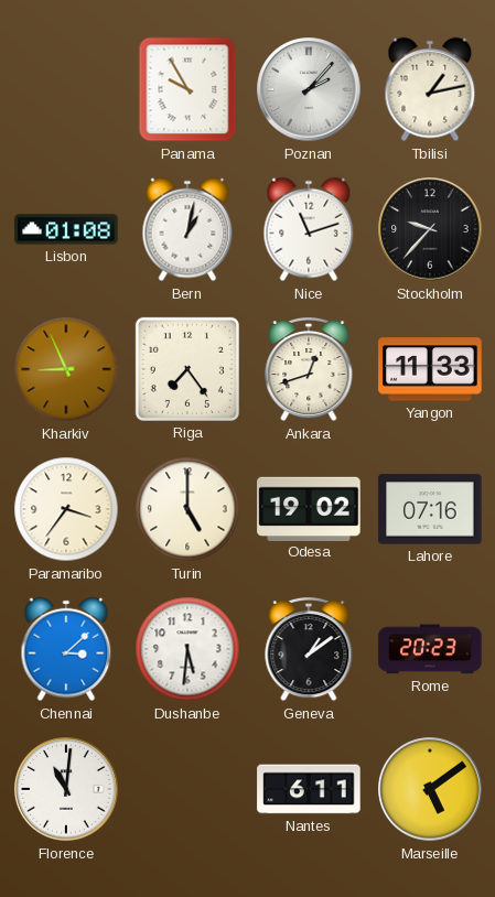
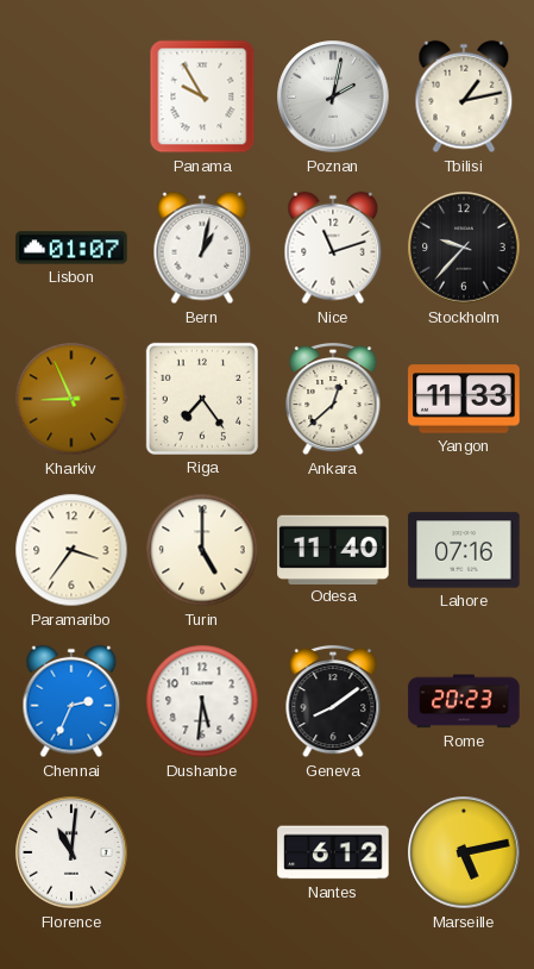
Poznan: 2:07 -> 2:02
Lisbon: 01:08 -> 01:07
Ankara: 12:42 -> 12:38
Odesa: 19:02 -> 11:40
Chennai: 3:08 -> 2:34
Geneva: 1:09 -> 8:09
Nantes: 6:11 -> 6:12
Marseille: 5:09 -> 5:13
